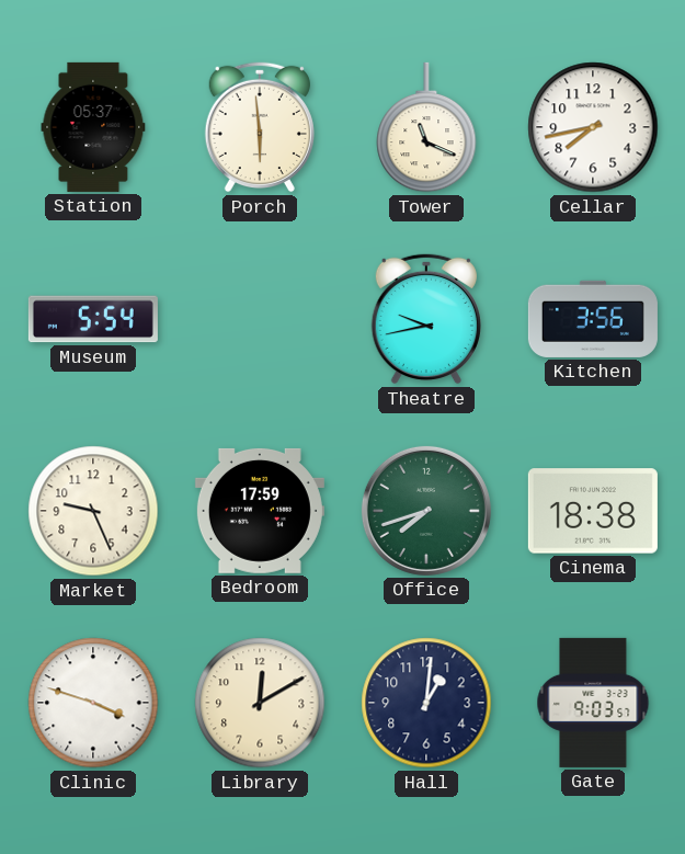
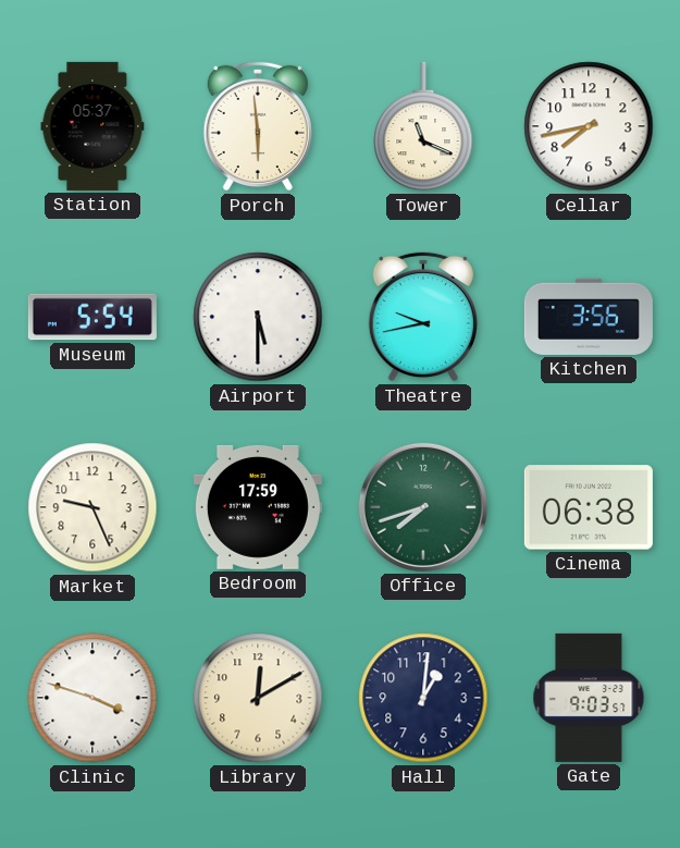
Airport: none -> 5:30
Cinema: 18:38 -> 06:38
